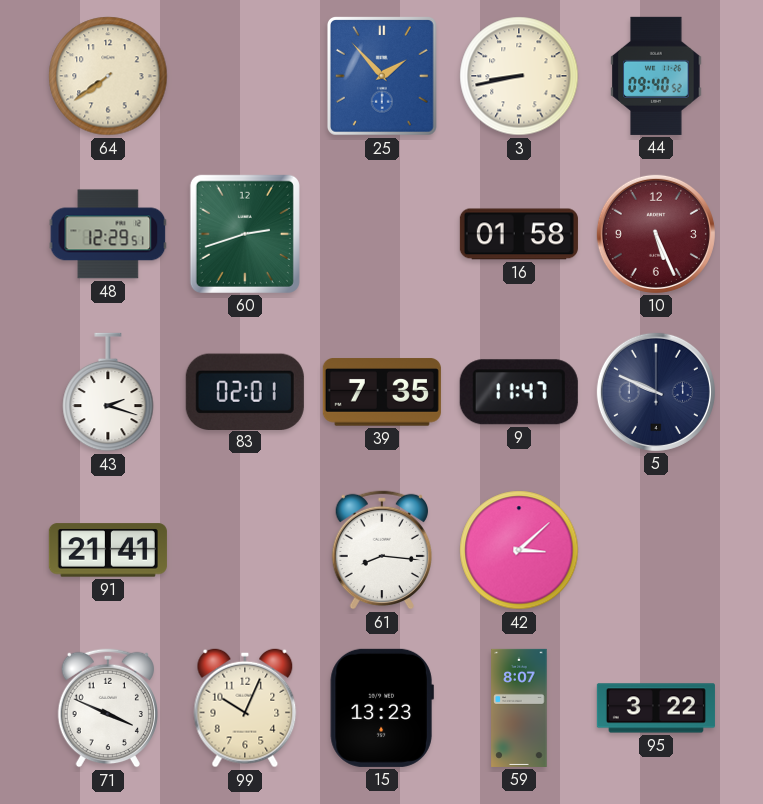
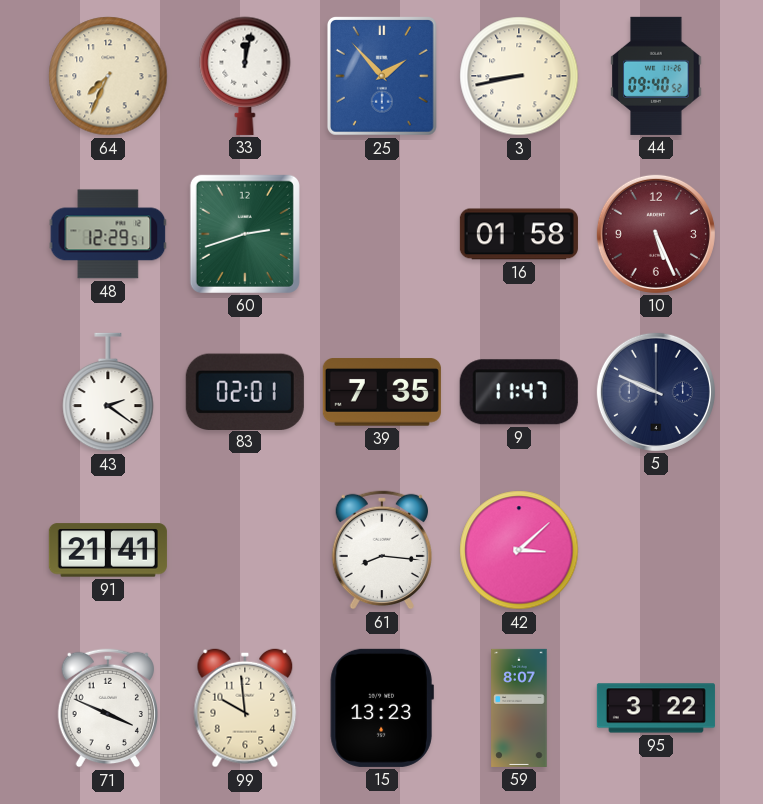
64: 7:39 -> 7:34
33: none -> 12:02
43: 2:18 -> 2:21
99: 10:04 -> 9:59
